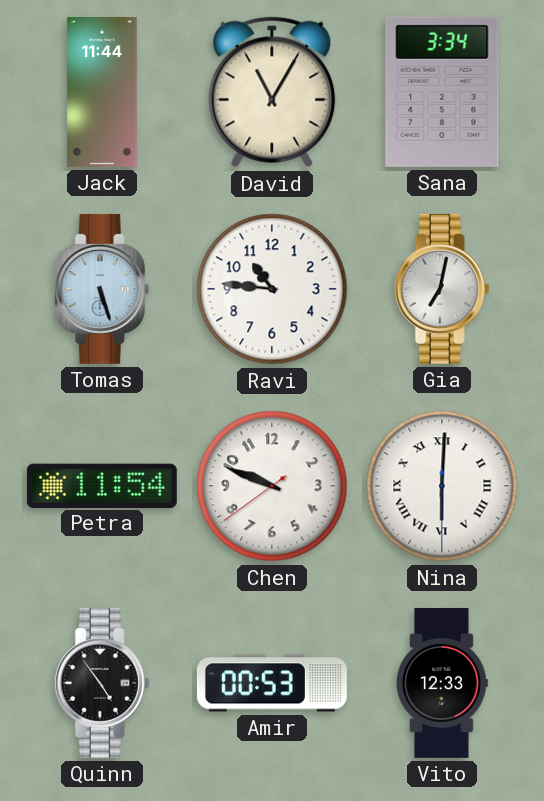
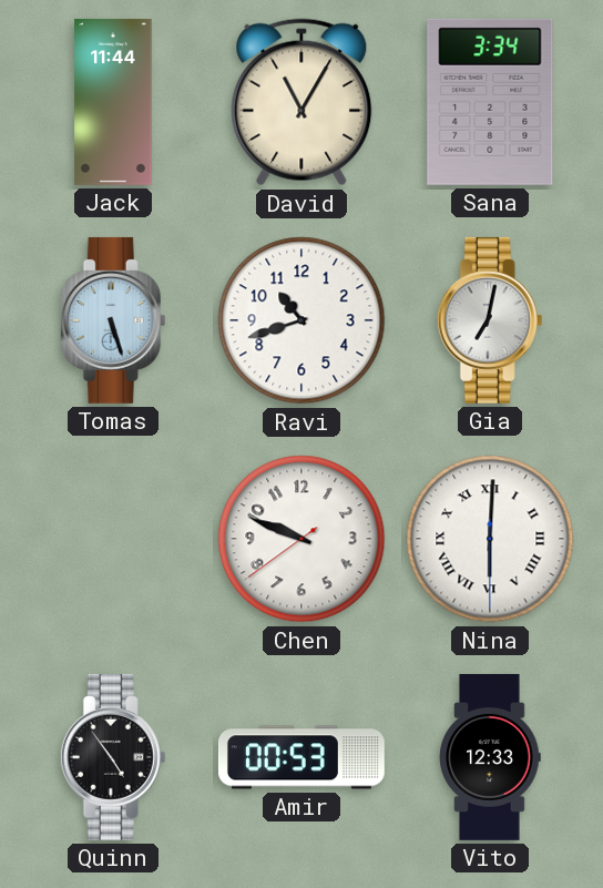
Ravi: 10:46 -> 10:42
Petra: 11:54 -> none
